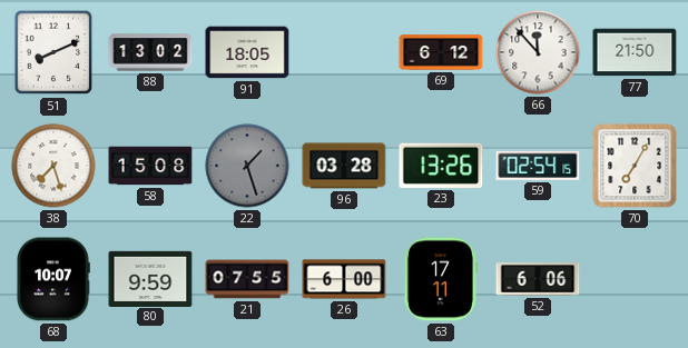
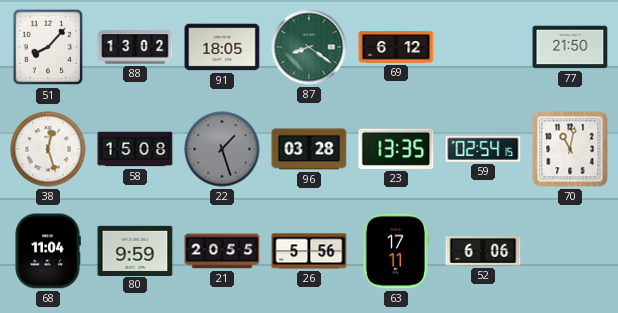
51: 8:11 -> 8:07
87: none -> 8:21
66: 11:53 -> none
38: 7:27 -> 12:27
23: 13:26 -> 13:35
70: 7:05 -> 11:02
68: 10:07 -> 11:04
21: 07:55 -> 20:55
26: 6:00 -> 5:56
